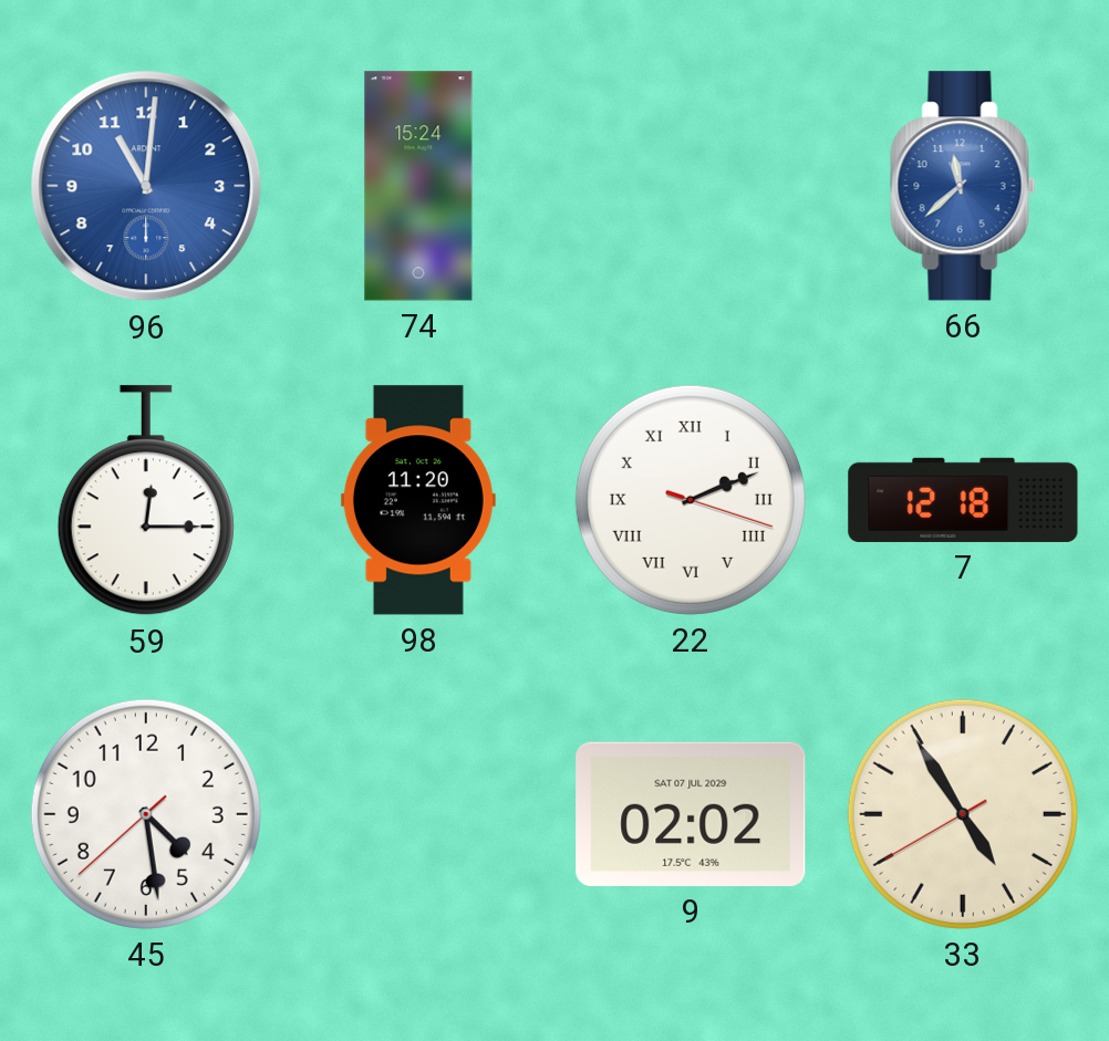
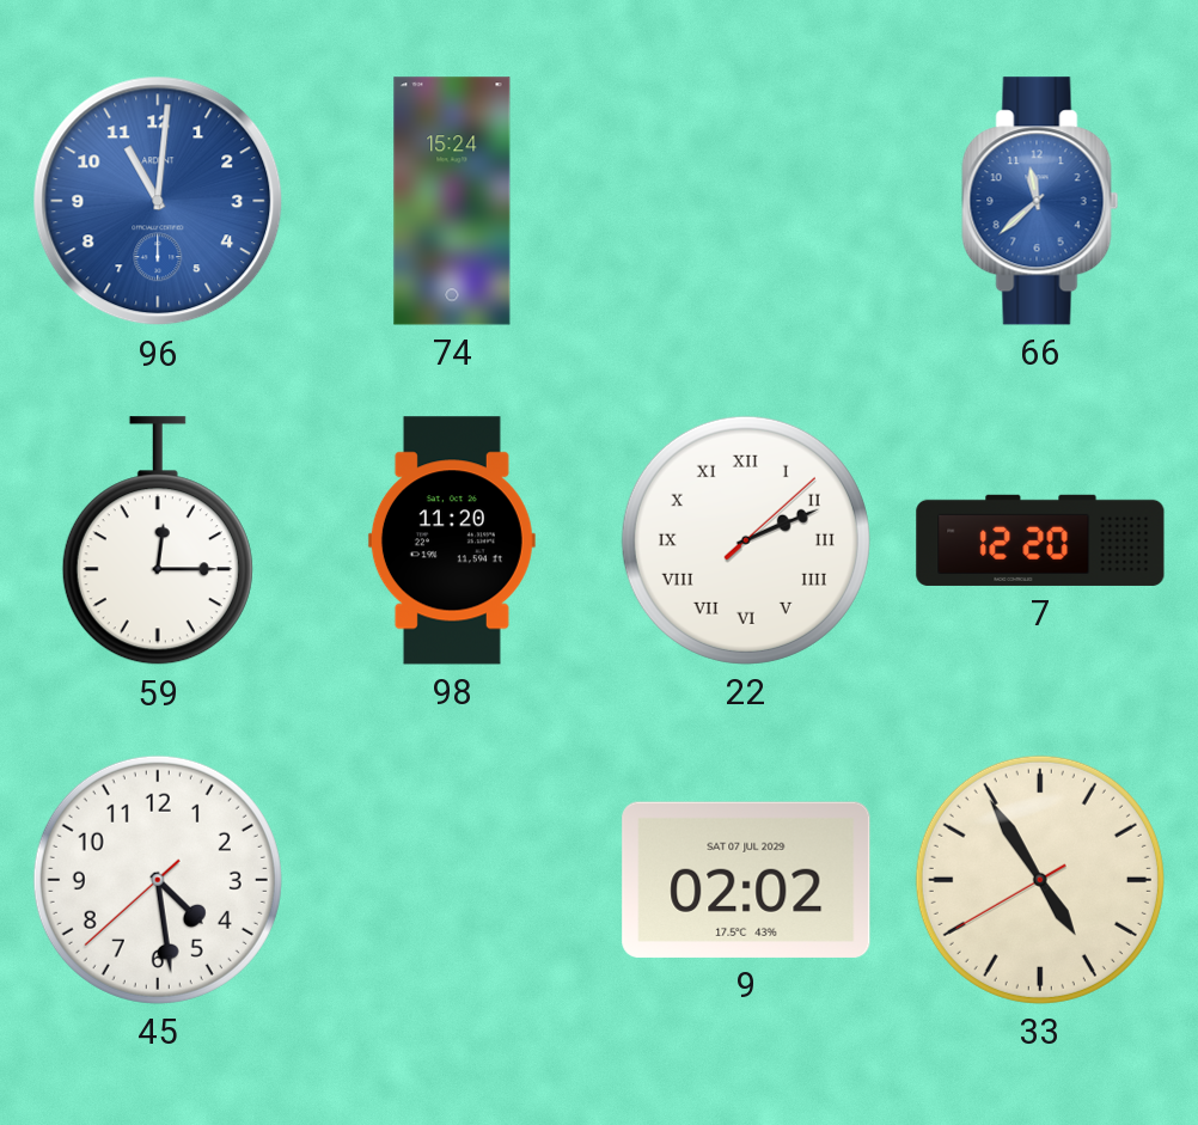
22: 2:11:18 -> 2:11:08
7: 12:18 -> 12:20
